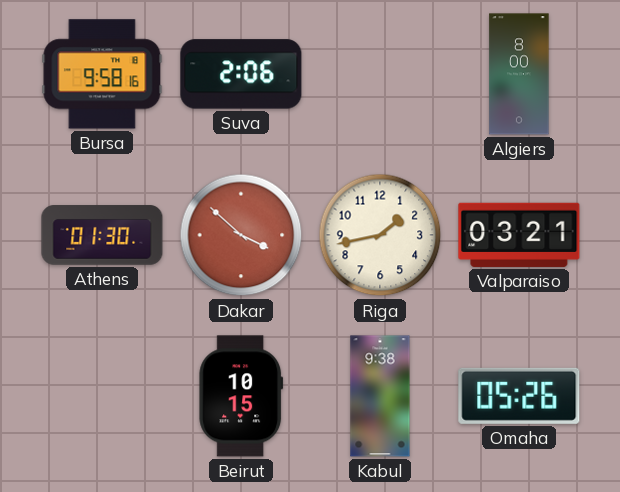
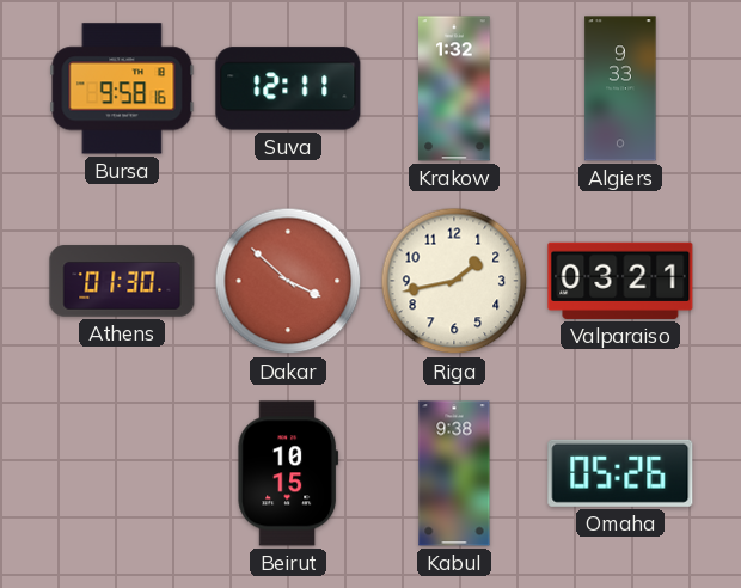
Suva: 2:06 -> 12:11
Krakow: none -> 1:32
Algiers: 8:00 -> 9:33
